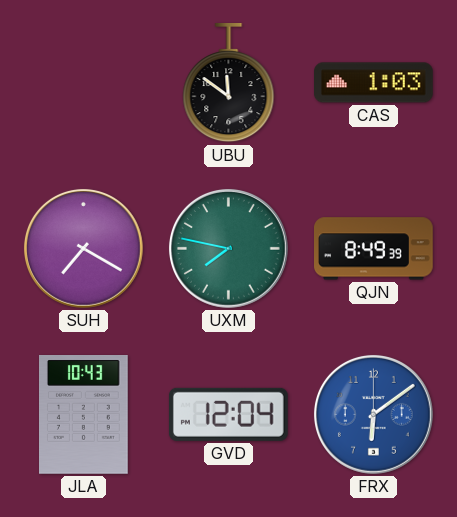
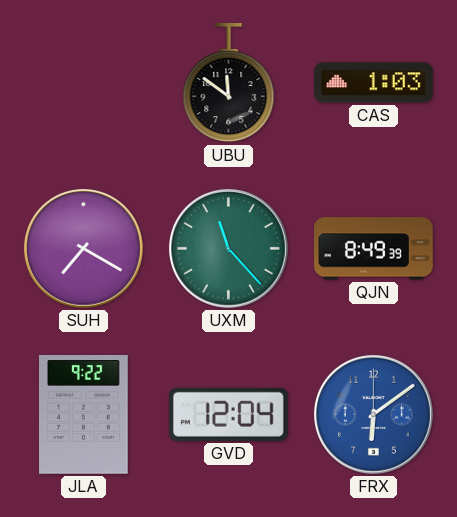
UXM: 7:47 -> 11:23
JLA: 10:43 -> 9:22
